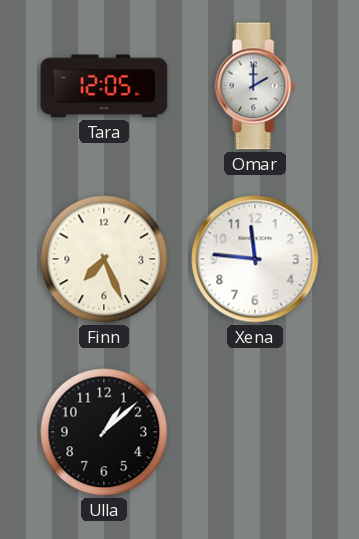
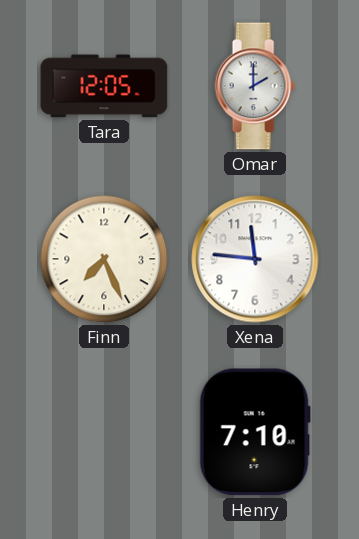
Ulla: 1:08 -> none
Henry: none -> 7:10
